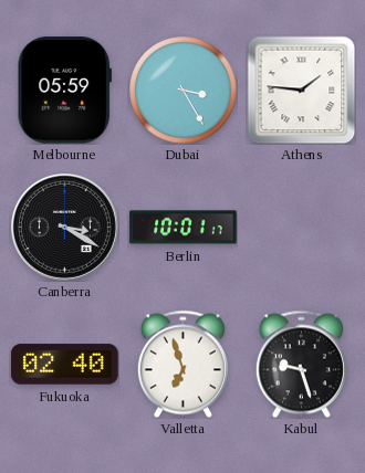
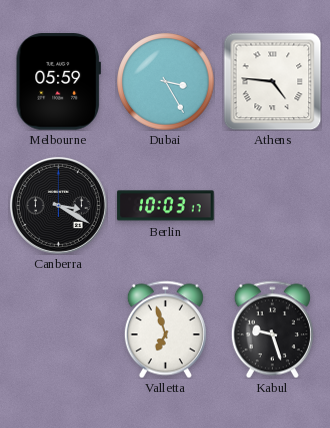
Athens: 1:46 -> 4:46
Berlin: 10:01 -> 10:03
Fukuoka: 02:40 -> none
